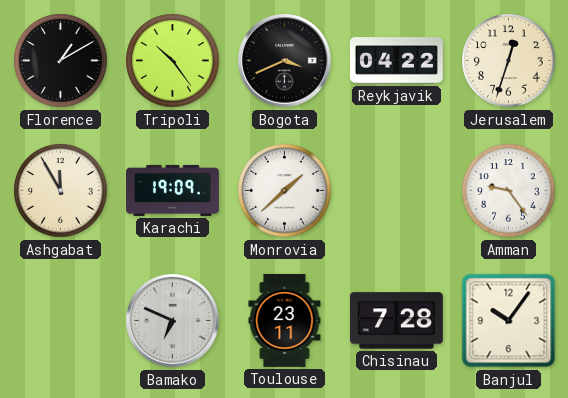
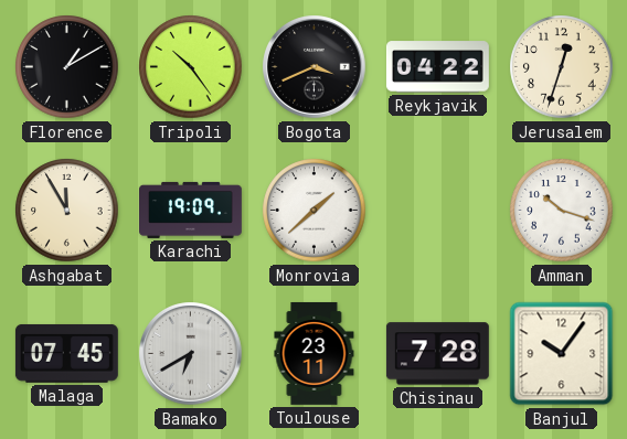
Amman: 9:24 -> 10:18
Malaga: none -> 07:45
Bamako: 6:49 -> 6:40
